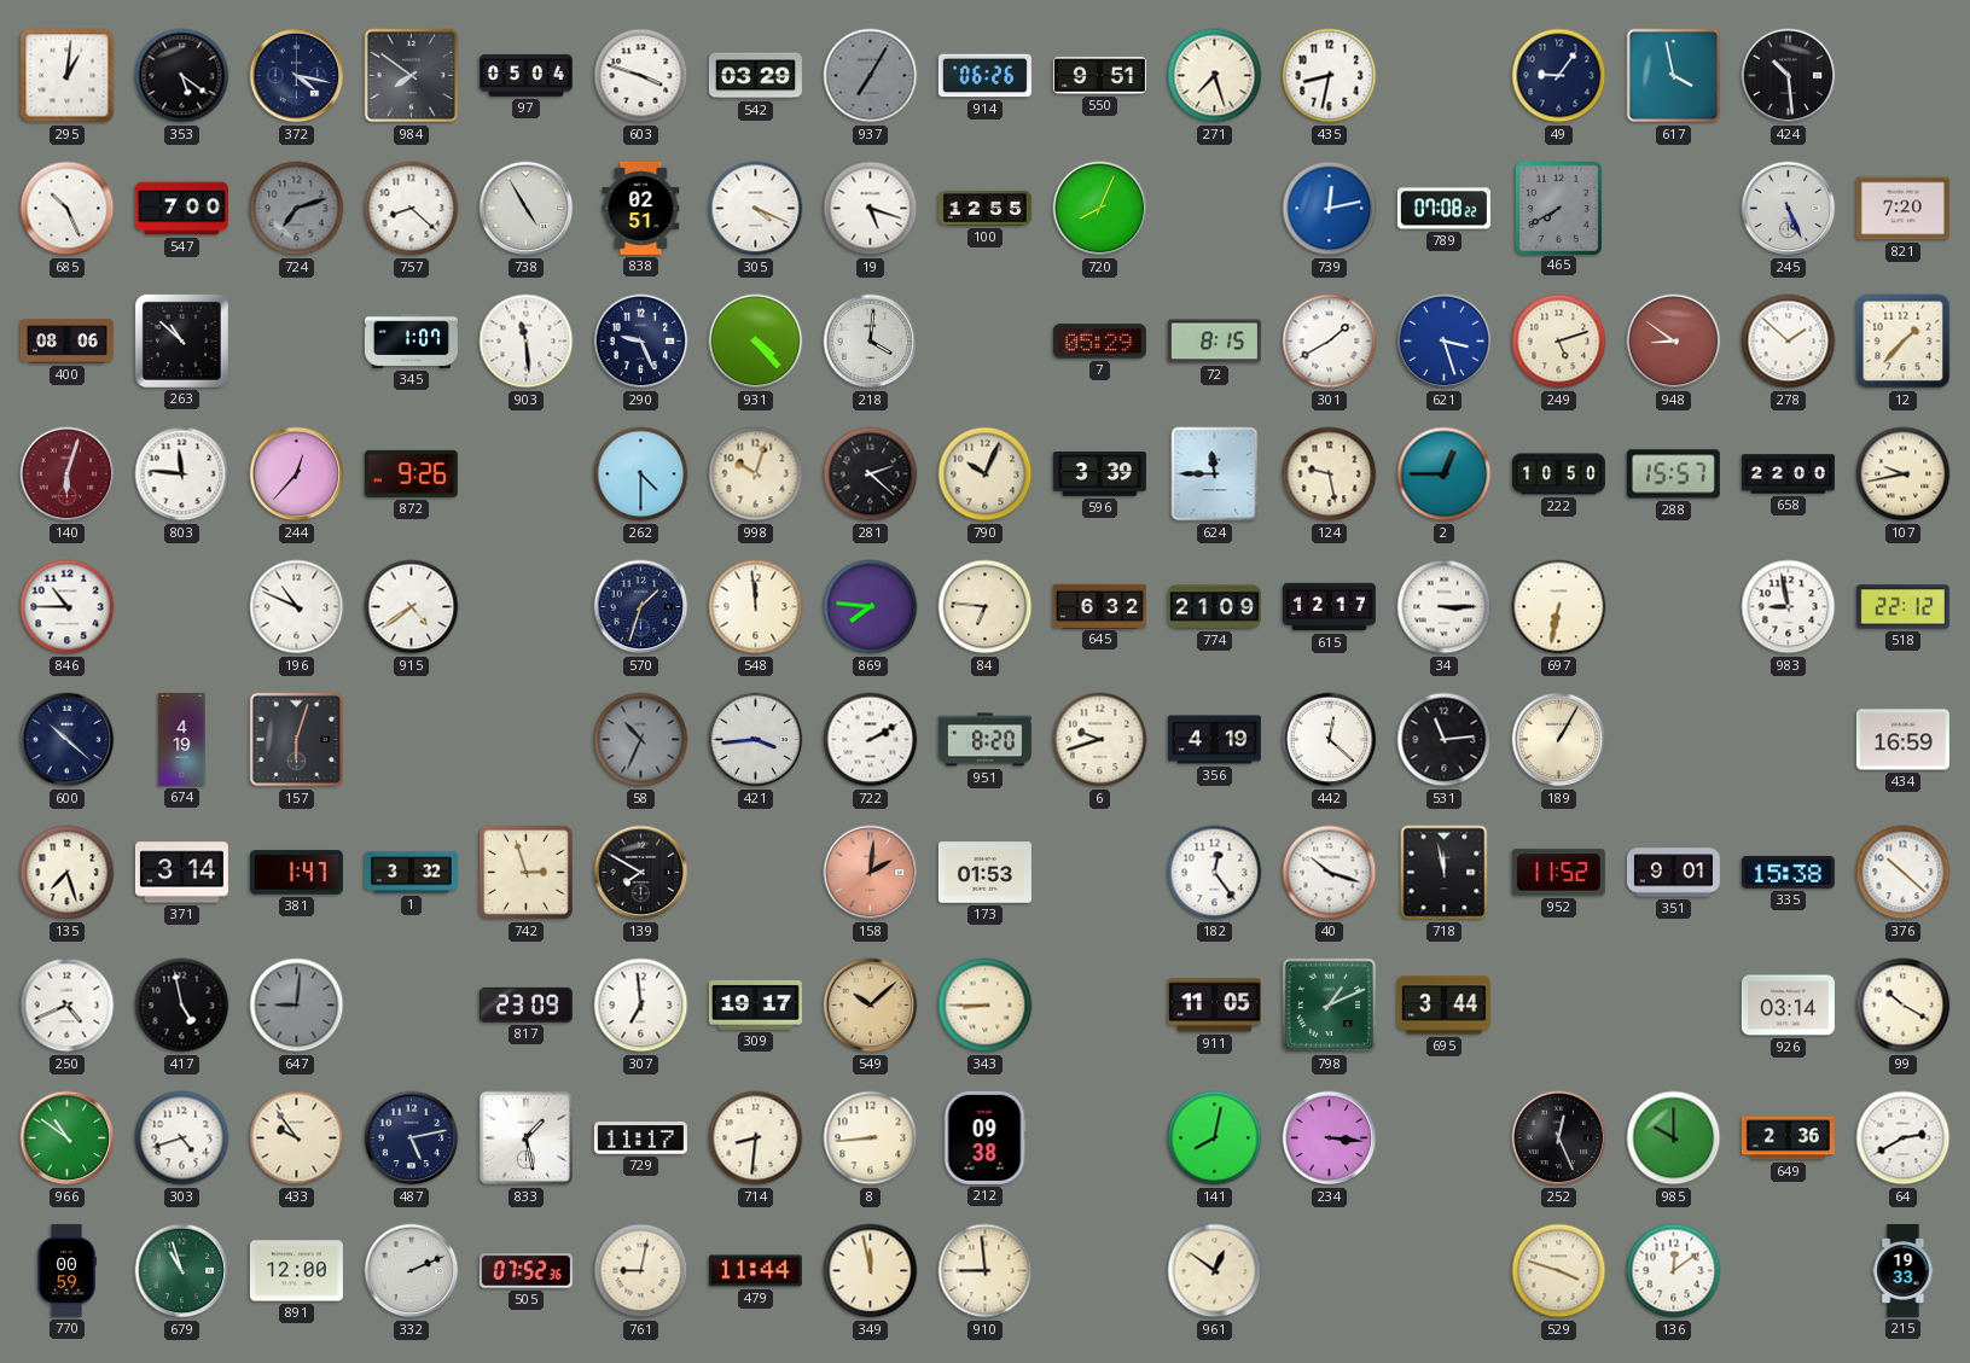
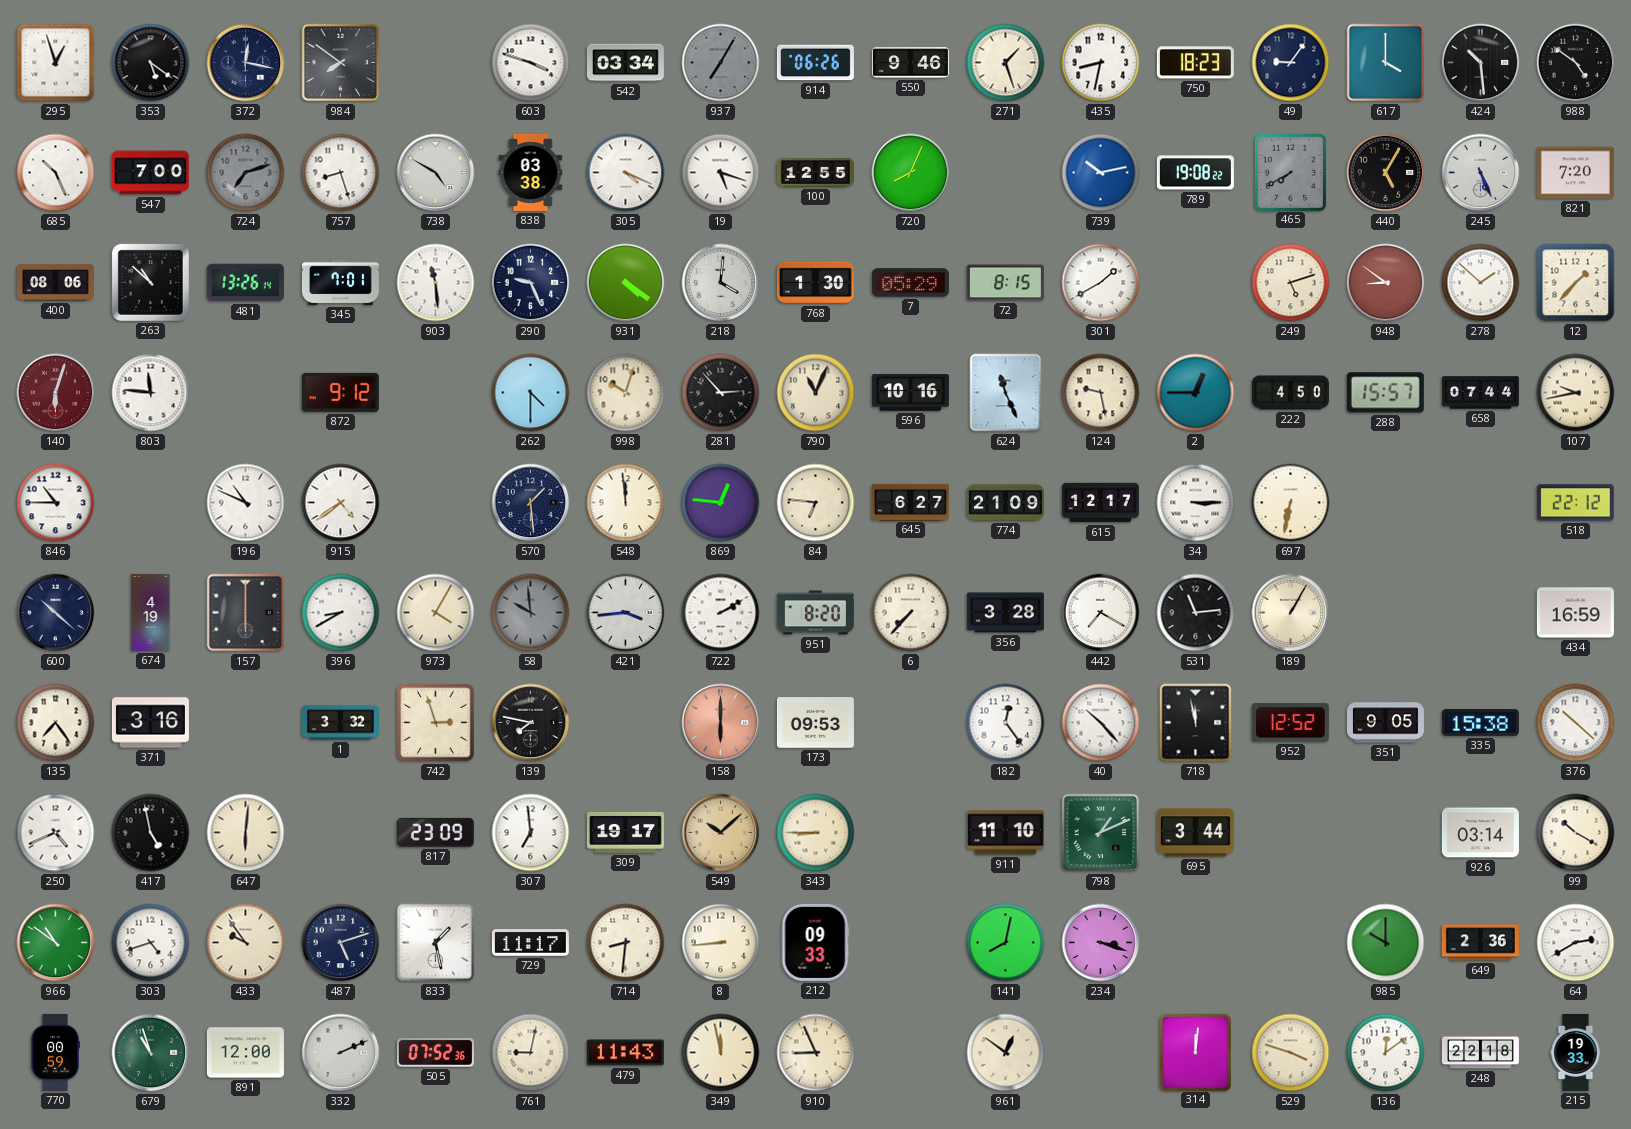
295: 1:01 -> 12:57
372: 4:17 -> 12:17
97: 05:04 -> none
542: 03:29 -> 03:34
550: 9:51 -> 9:46
271: 7:27 -> 1:27
750: none -> 18:23
617: 3:58 -> 4:00
988: none -> 4:51
757: 8:22 -> 8:27
738: 4:55 -> 4:50
838: 02:51 -> 03:38
739: 12:13 -> 10:13
789: 07:08 -> 19:08
440: none -> 5:05
481: none -> 13:26
345: 1:07 -> 7:01
931: 4:23 -> 4:21
768: none -> 1:30
621: 3:27 -> none
244: 12:37 -> none
872: 9:26 -> 9:12
281: 2:22 -> 2:53
790: 10:04 -> 11:04
596: 3:39 -> 10:16
624: 11:45 -> 11:26
222: 10:50 -> 4:50
658: 22:00 -> 07:44
570: 1:33 -> 1:29
869: 7:46 -> 12:46
645: 6:32 -> 6:27
983: 8:58 -> none
157: 6:03 -> 6:00
396: none -> 8:40
973: none -> 4:05
58: 10:34 -> 9:59
6: 9:42 -> 7:37
356: 4:19 -> 3:28
442: 12:22 -> 7:20
135: 7:27 -> 7:24
371: 3:14 -> 3:16
381: 1:47 -> none
139: 7:50 -> 7:47
158: 2:01 -> 6:00
173: 01:53 -> 09:53
40: 10:18 -> 10:23
952: 11:52 -> 12:52
351: 9:01 -> 9:05
647: 9:01 -> 6:01
647 dial: grey -> cream
911: 11:05 -> 11:10
487: 5:13 -> 5:12
212: 09:38 -> 09:33
234: 3:16 -> 3:18
252: 12:26 -> none
479: 11:44 -> 11:43
910: 8:59 -> 8:56
314: none -> 12:01
248: none -> 22:18
